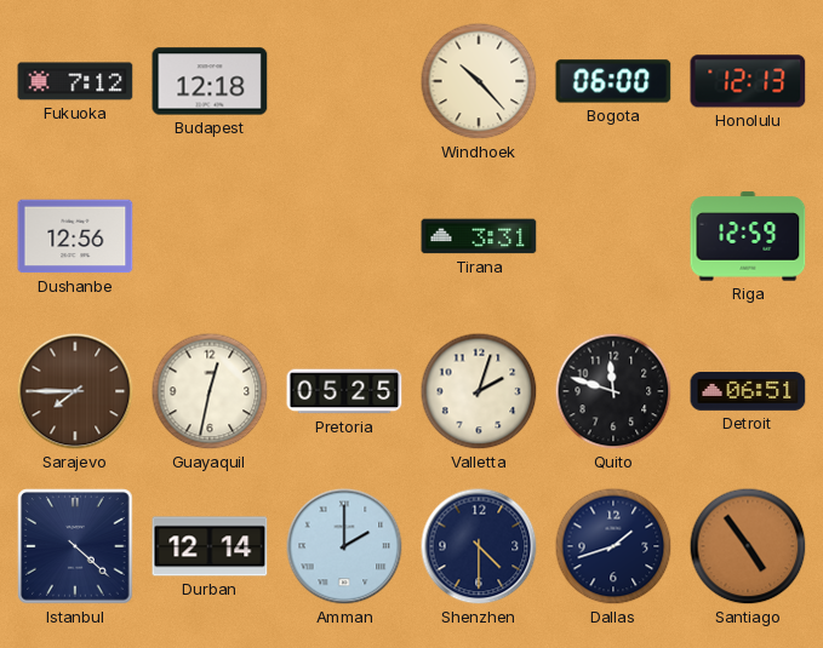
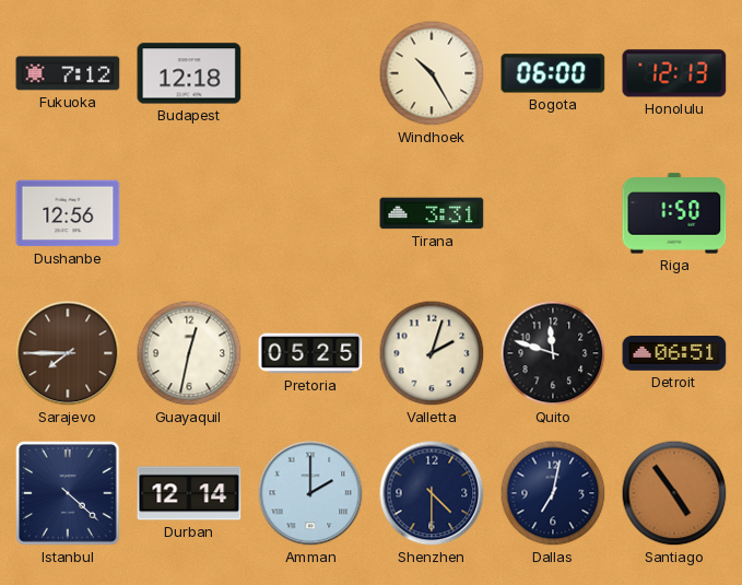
Windhoek: 10:23 -> 10:25
Riga: 12:59 -> 1:50
Dallas: 1:42 -> 7:02
